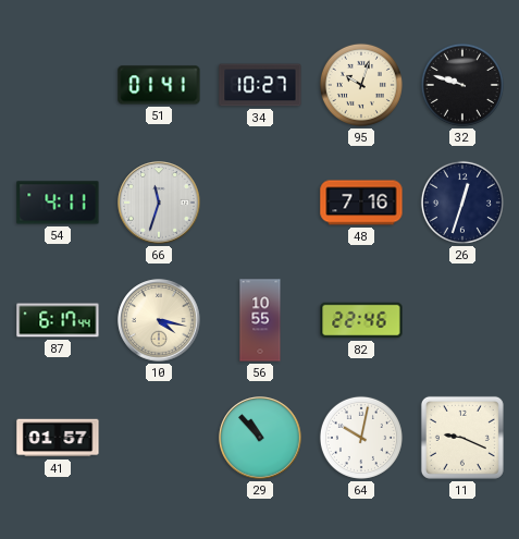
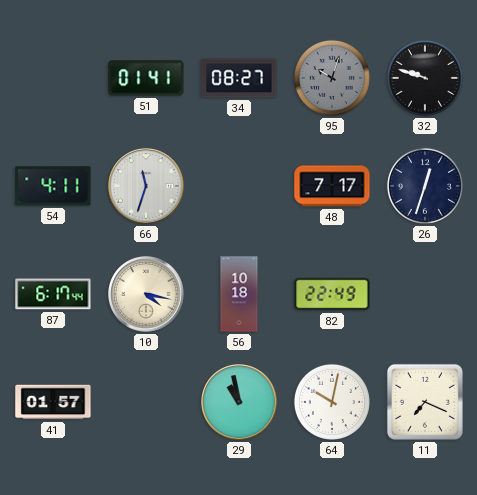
34: 10:27 -> 08:27
95 dial: cream -> grey
48: 7:16 -> 7:17
56: 10:55 -> 10:18
82: 22:46 -> 22:49
29: 10:53 -> 10:58
11: 9:19 -> 7:19
